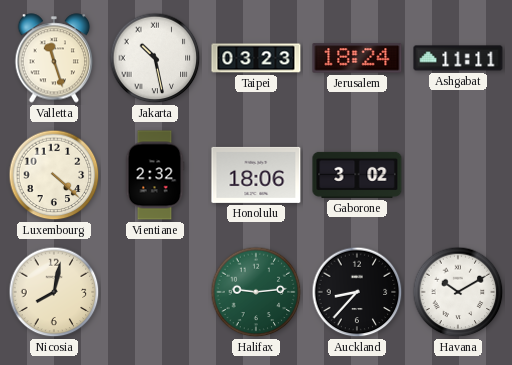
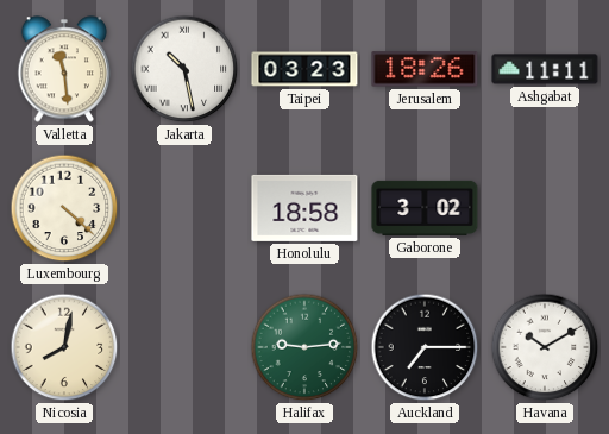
Valletta: 11:27 -> 11:29
Jerusalem: 18:24 -> 18:26
Vientiane: 2:32 -> none
Honolulu: 18:06 -> 18:58
Auckland: 8:37 -> 7:15
